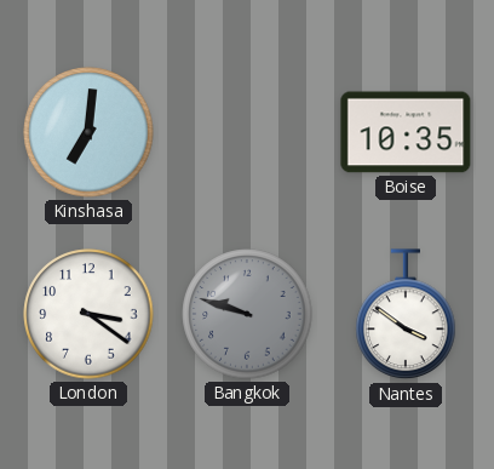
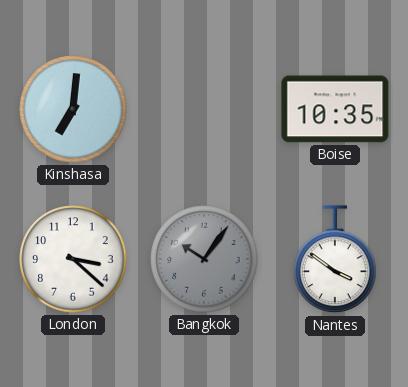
London: 3:21 -> 3:22
Bangkok: 9:48 -> 10:06
